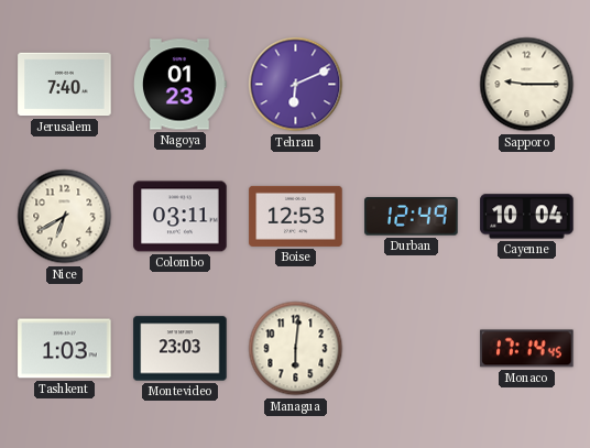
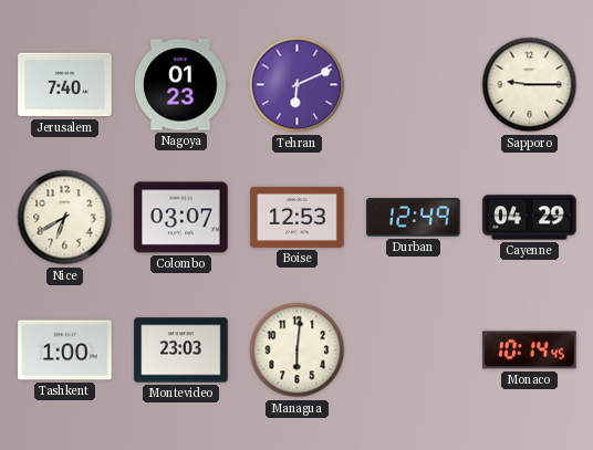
Colombo: 03:11 -> 03:07
Cayenne: 10:04 -> 04:29
Tashkent: 1:03 -> 1:00
Monaco: 17:14 -> 10:14
